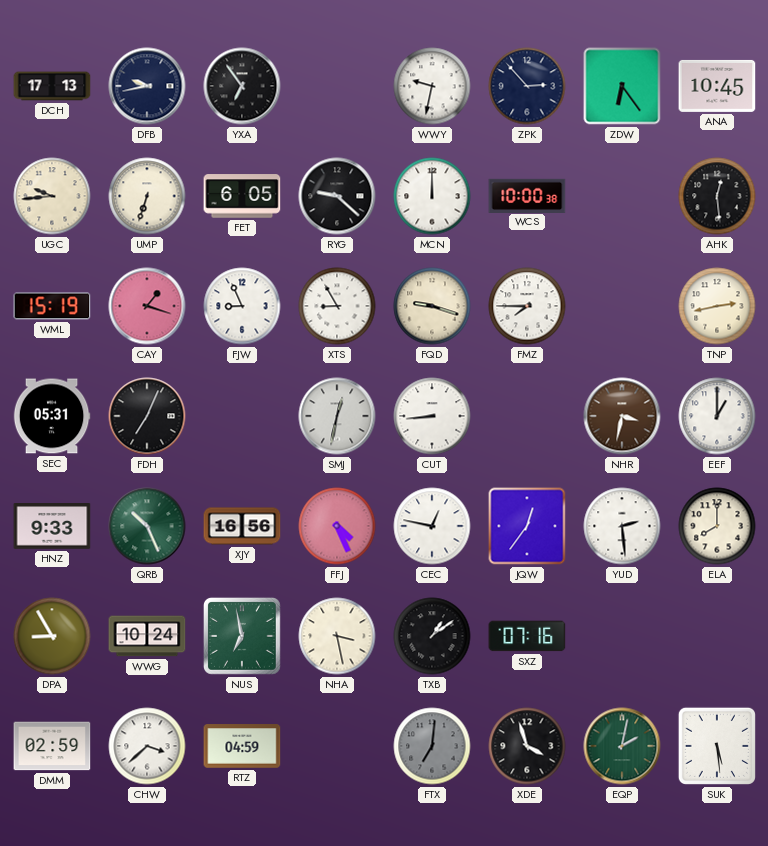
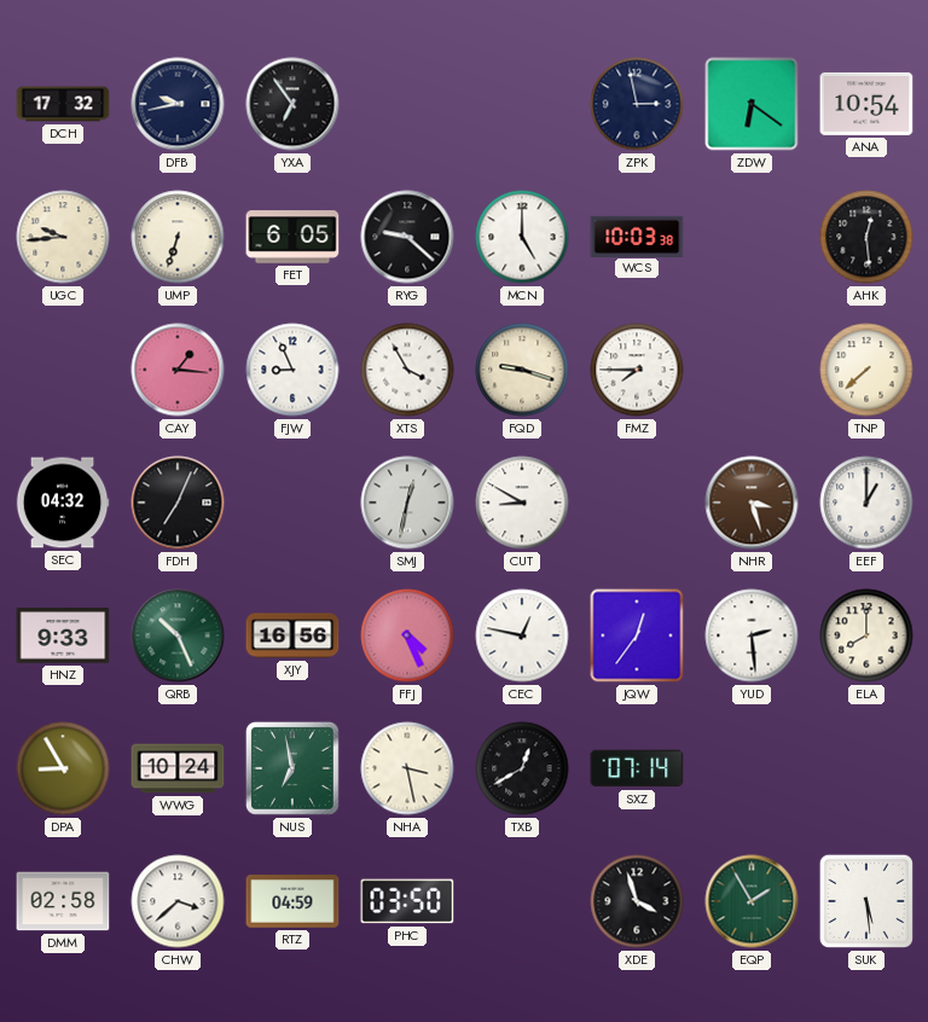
DCH: 17:13 -> 17:32
WWY: 9:32 -> none
ZPK: 2:53 -> 2:58
ZDW: 6:24 -> 6:21
ANA: 10:45 -> 10:54
MCN: 12:00 -> 5:00
WCS: 10:00 -> 10:03
WML: 15:19 -> none
CAY: 1:18 -> 1:16
XTS: 8:55 -> 3:55
TNP: 2:43 -> 7:38
SEC: 05:31 -> 04:32
CUT: 8:44 -> 8:50
NHR: 3:32 -> 3:27
TXB: 1:09 -> 12:40
SXZ: 07:16 -> 07:14
DMM: 02:59 -> 02:58
PHC: none -> 03:50
FTX: 7:01 -> none
EQP: 2:02 -> 1:55
